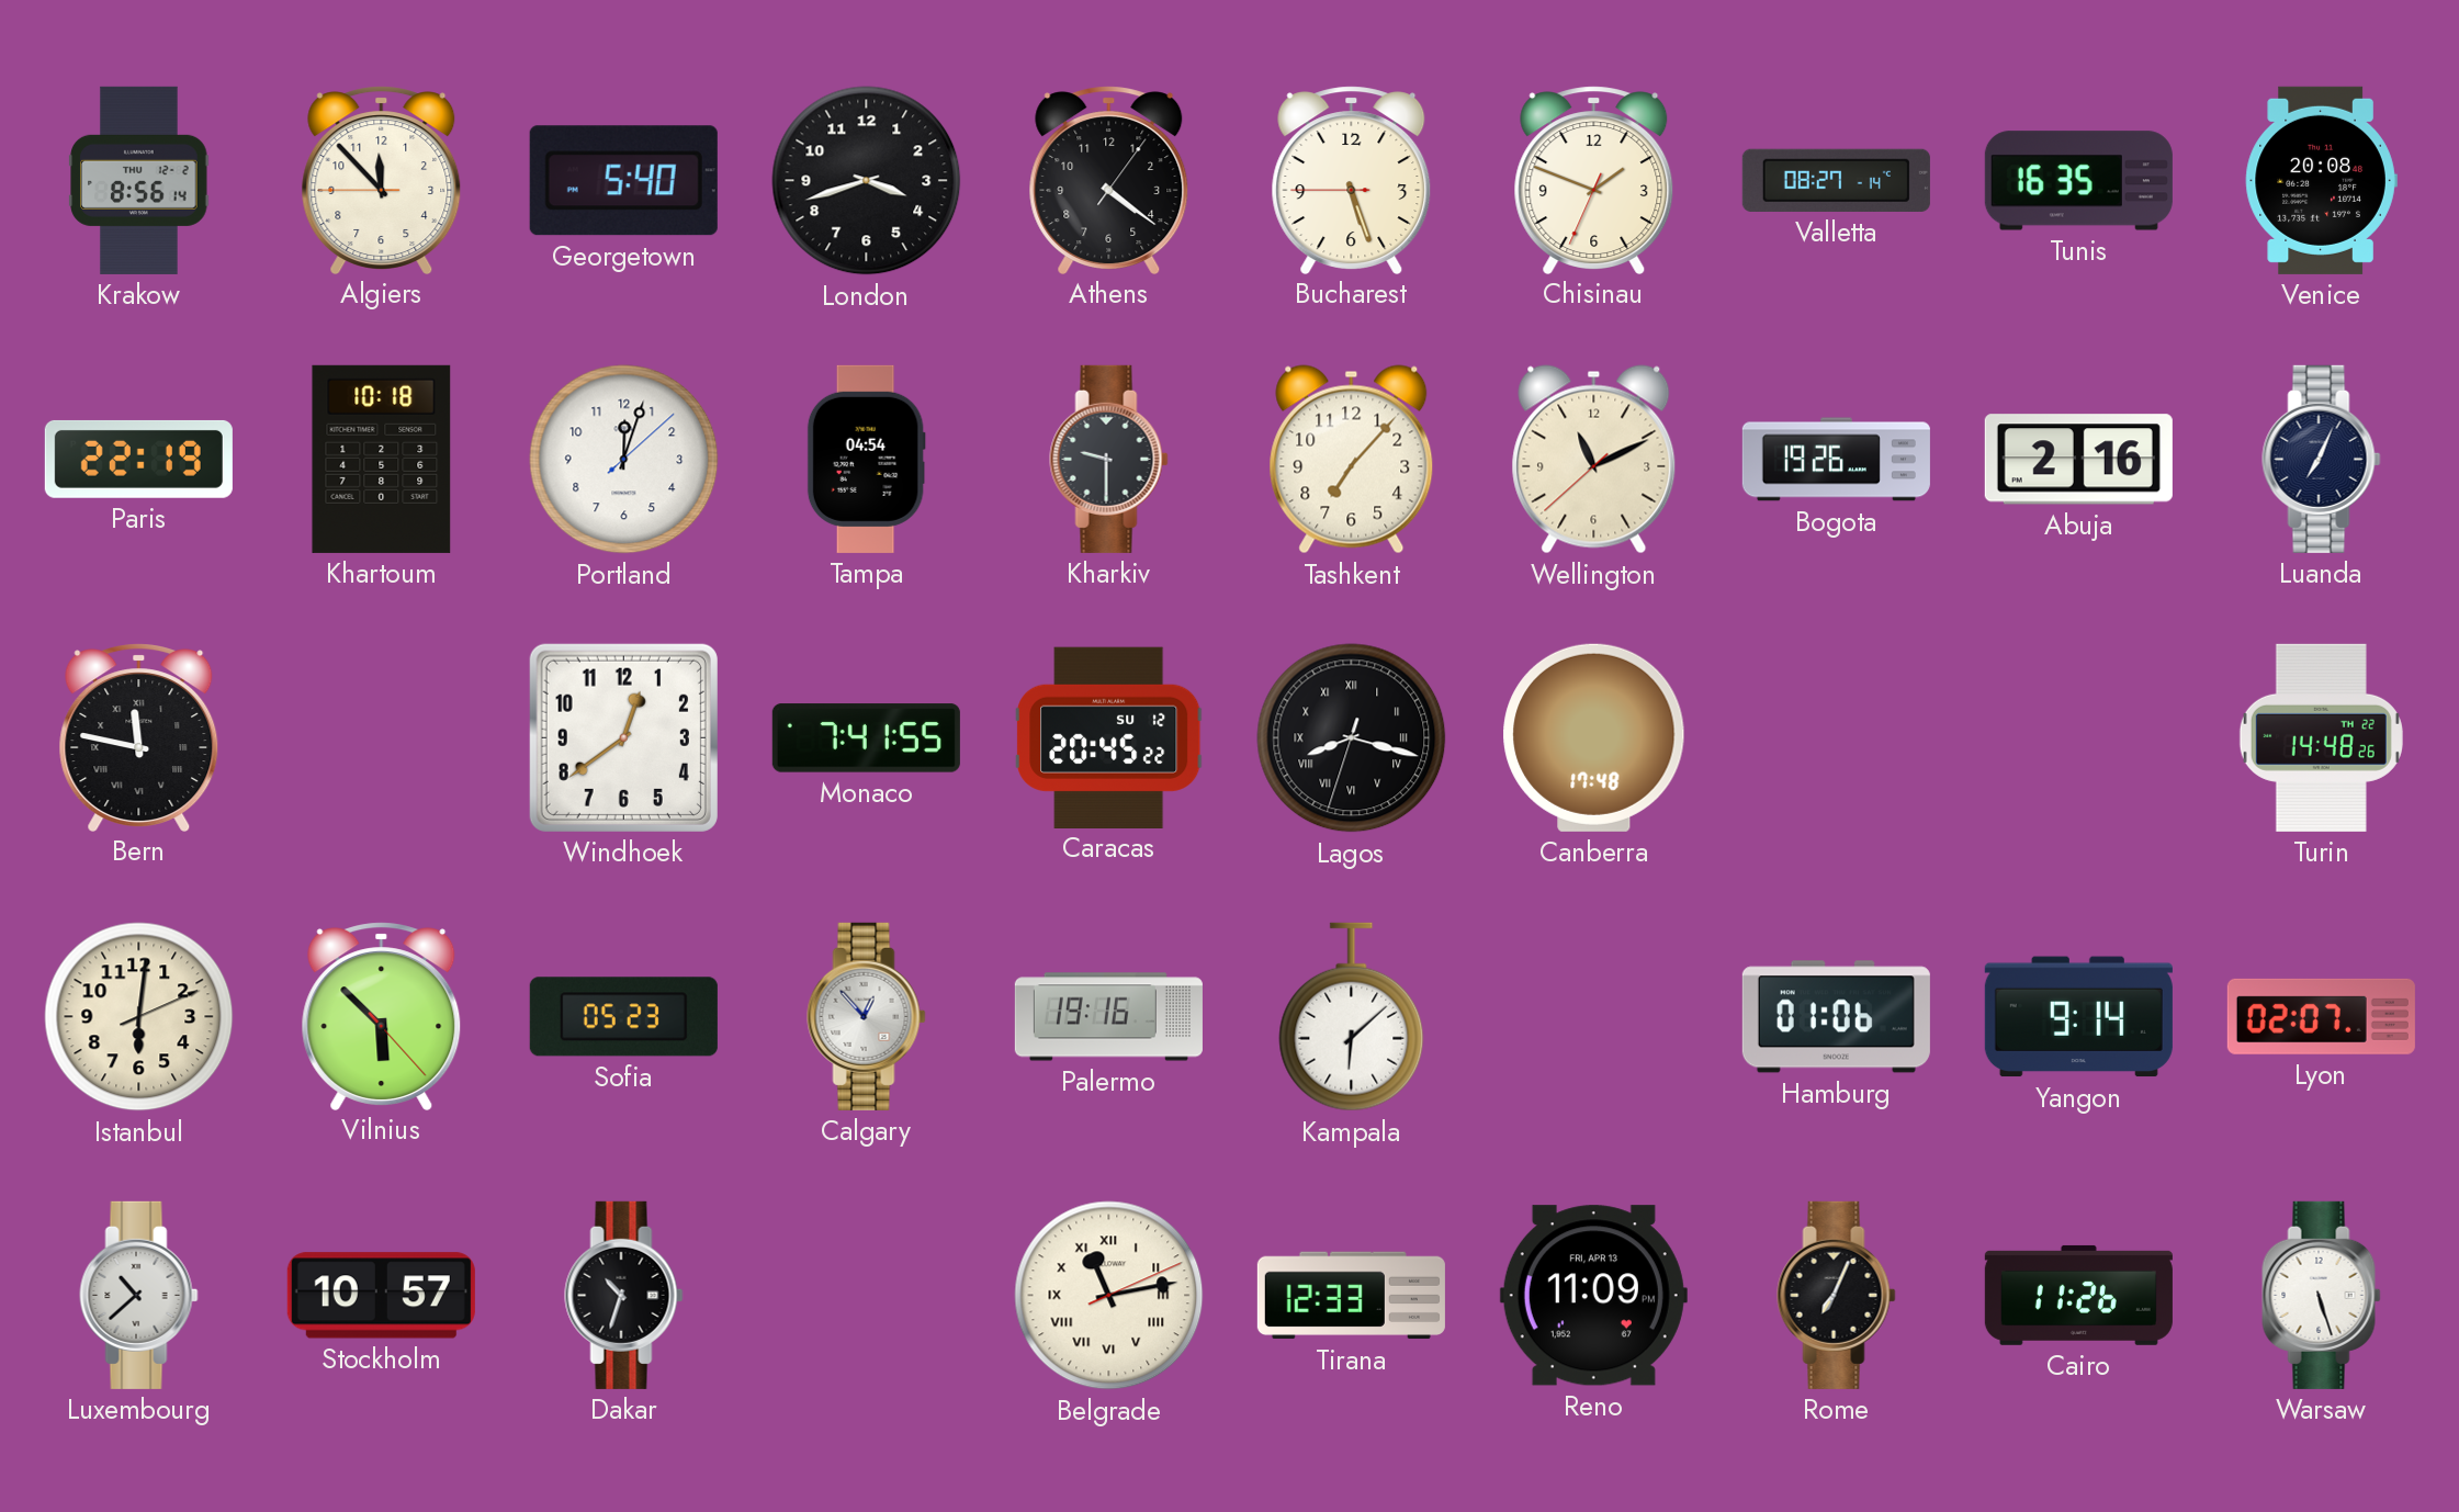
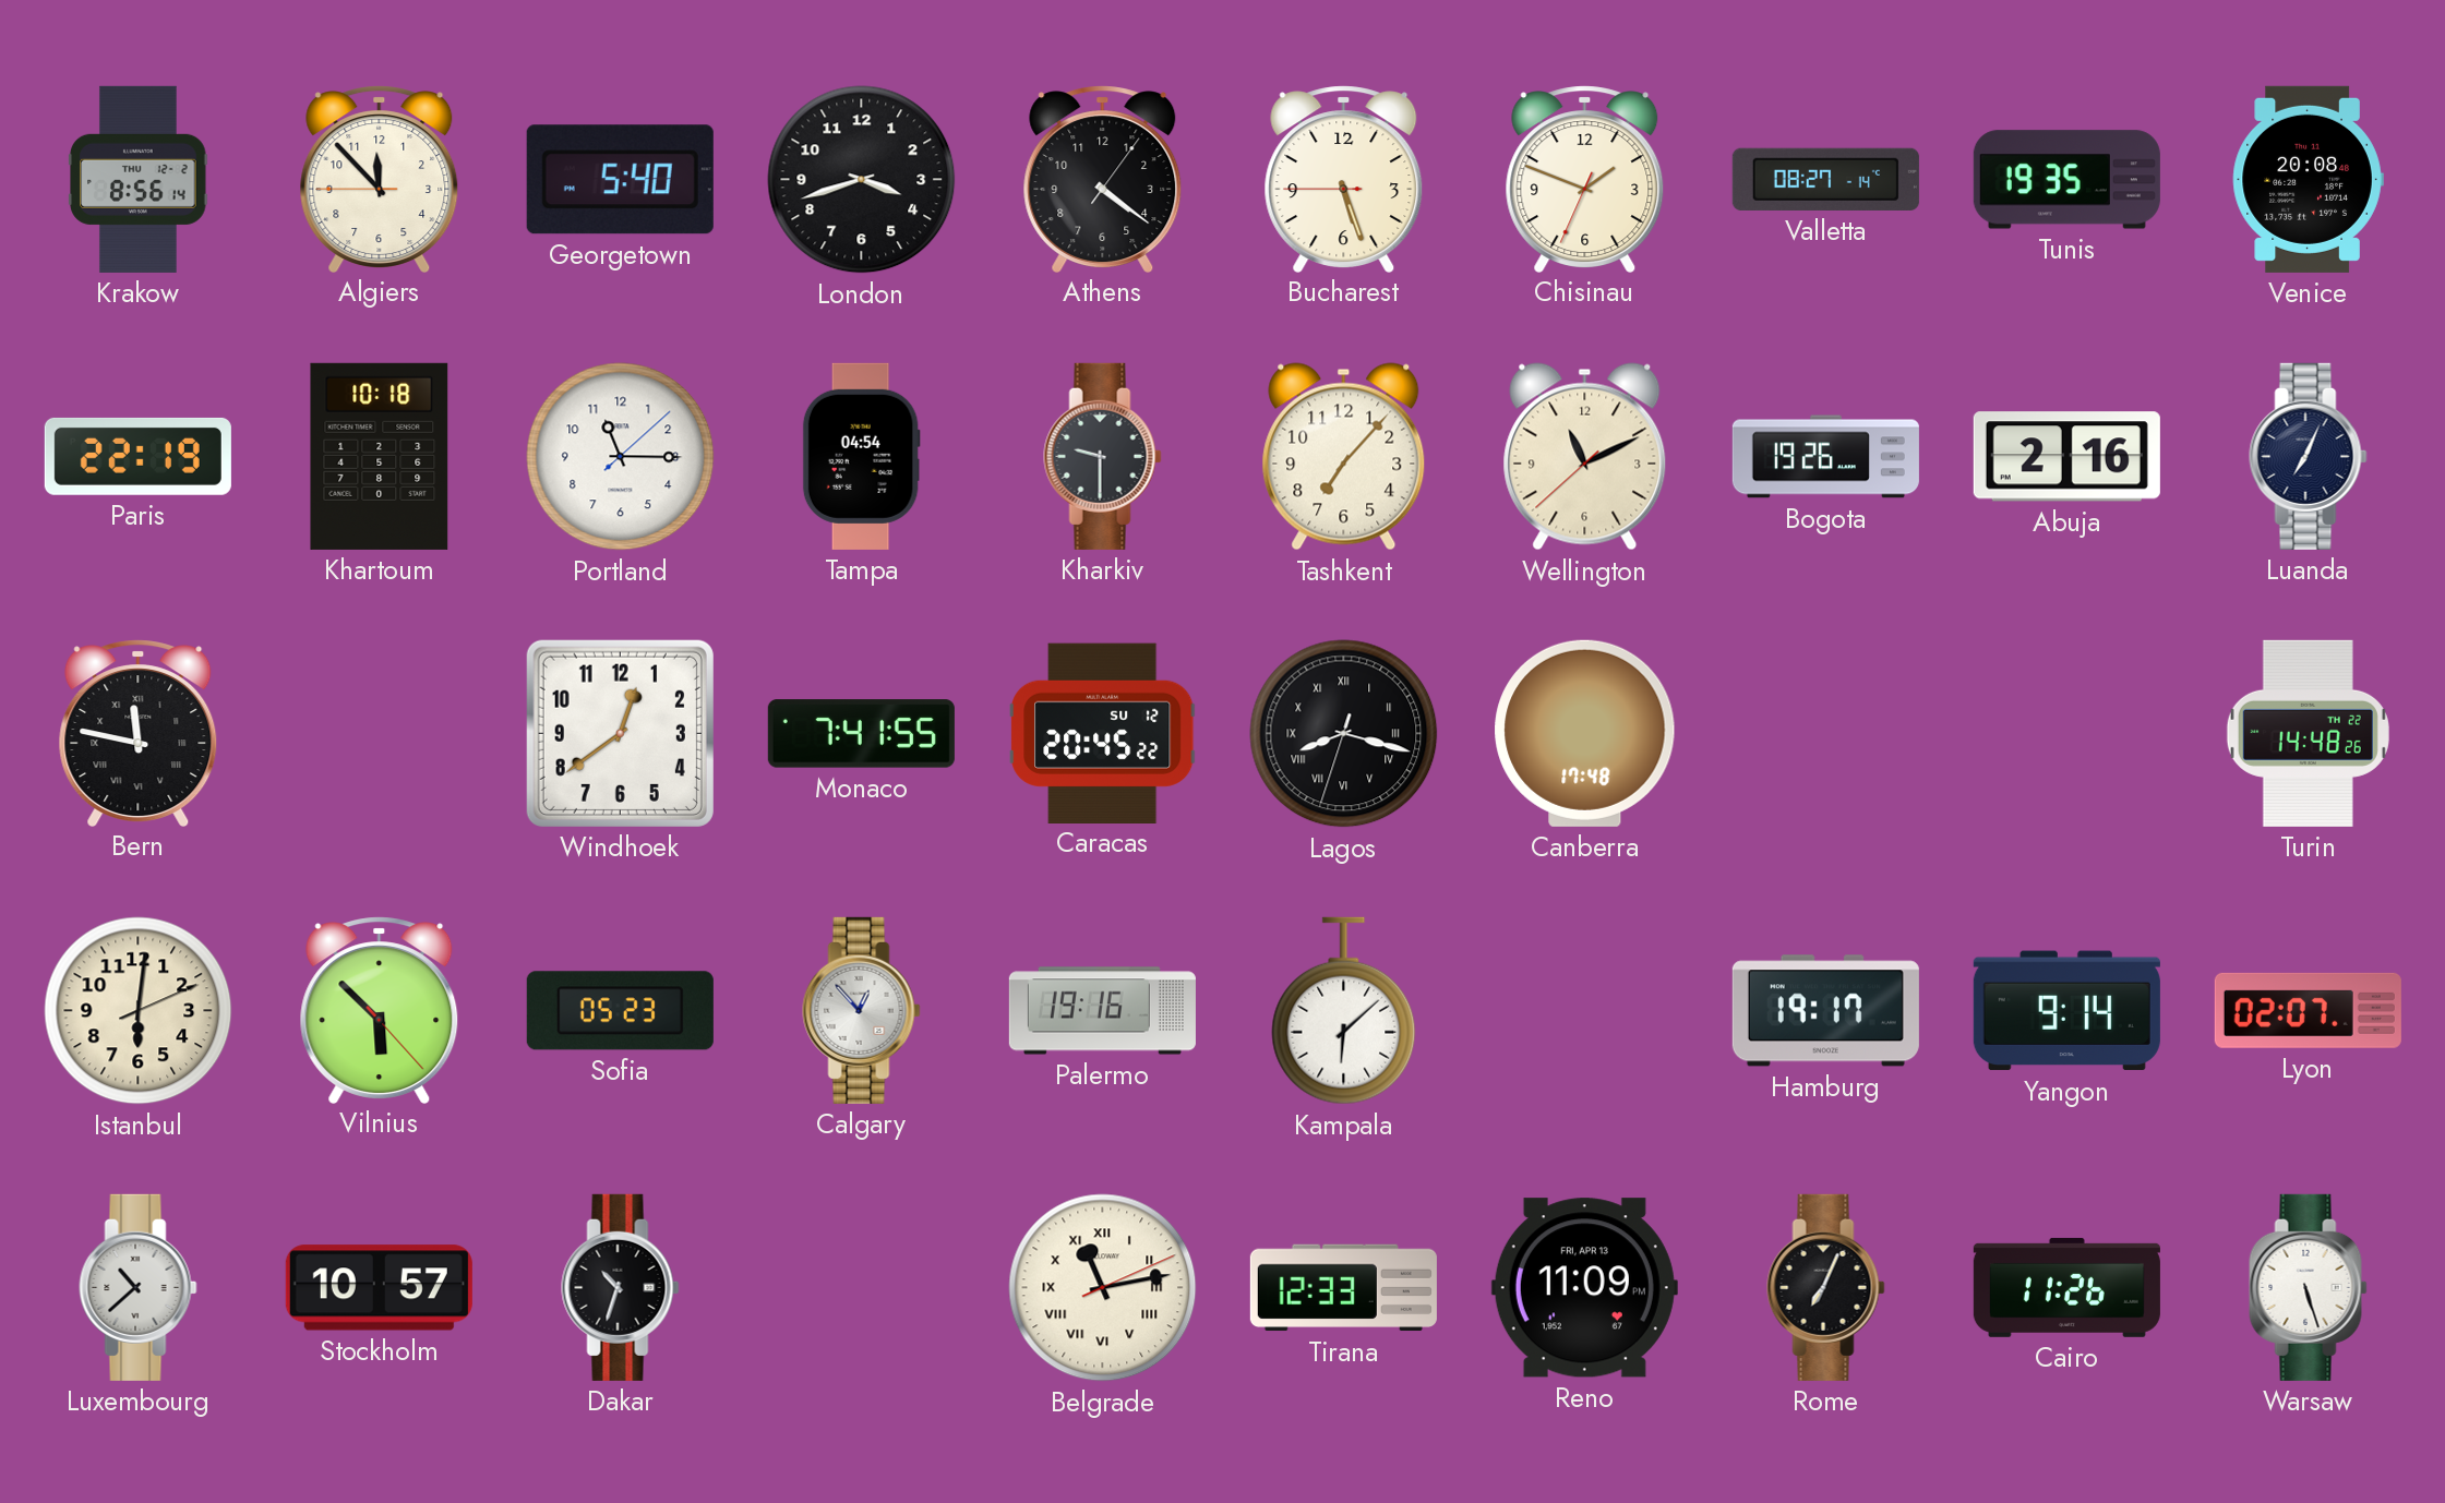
Tunis: 16:35 -> 19:35
Portland: 12:03 -> 11:15
Hamburg: 01:06 -> 19:17
